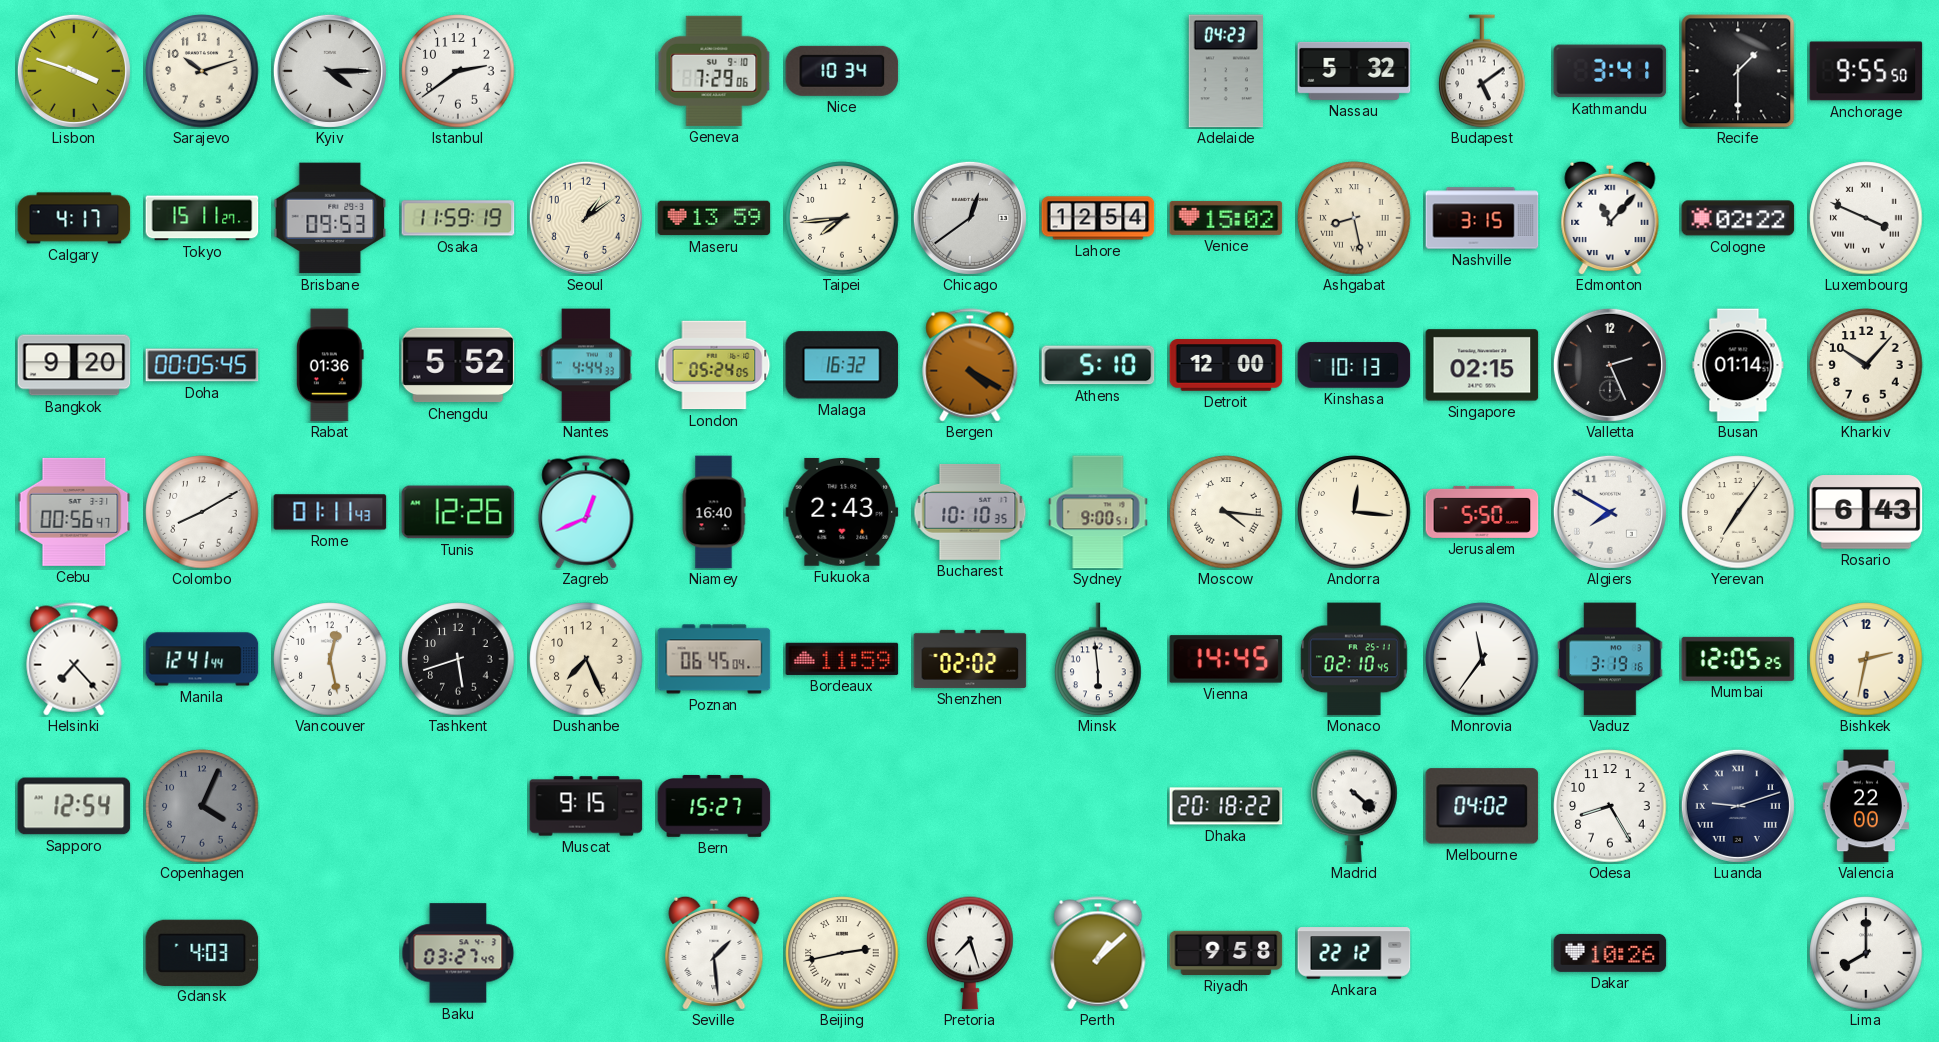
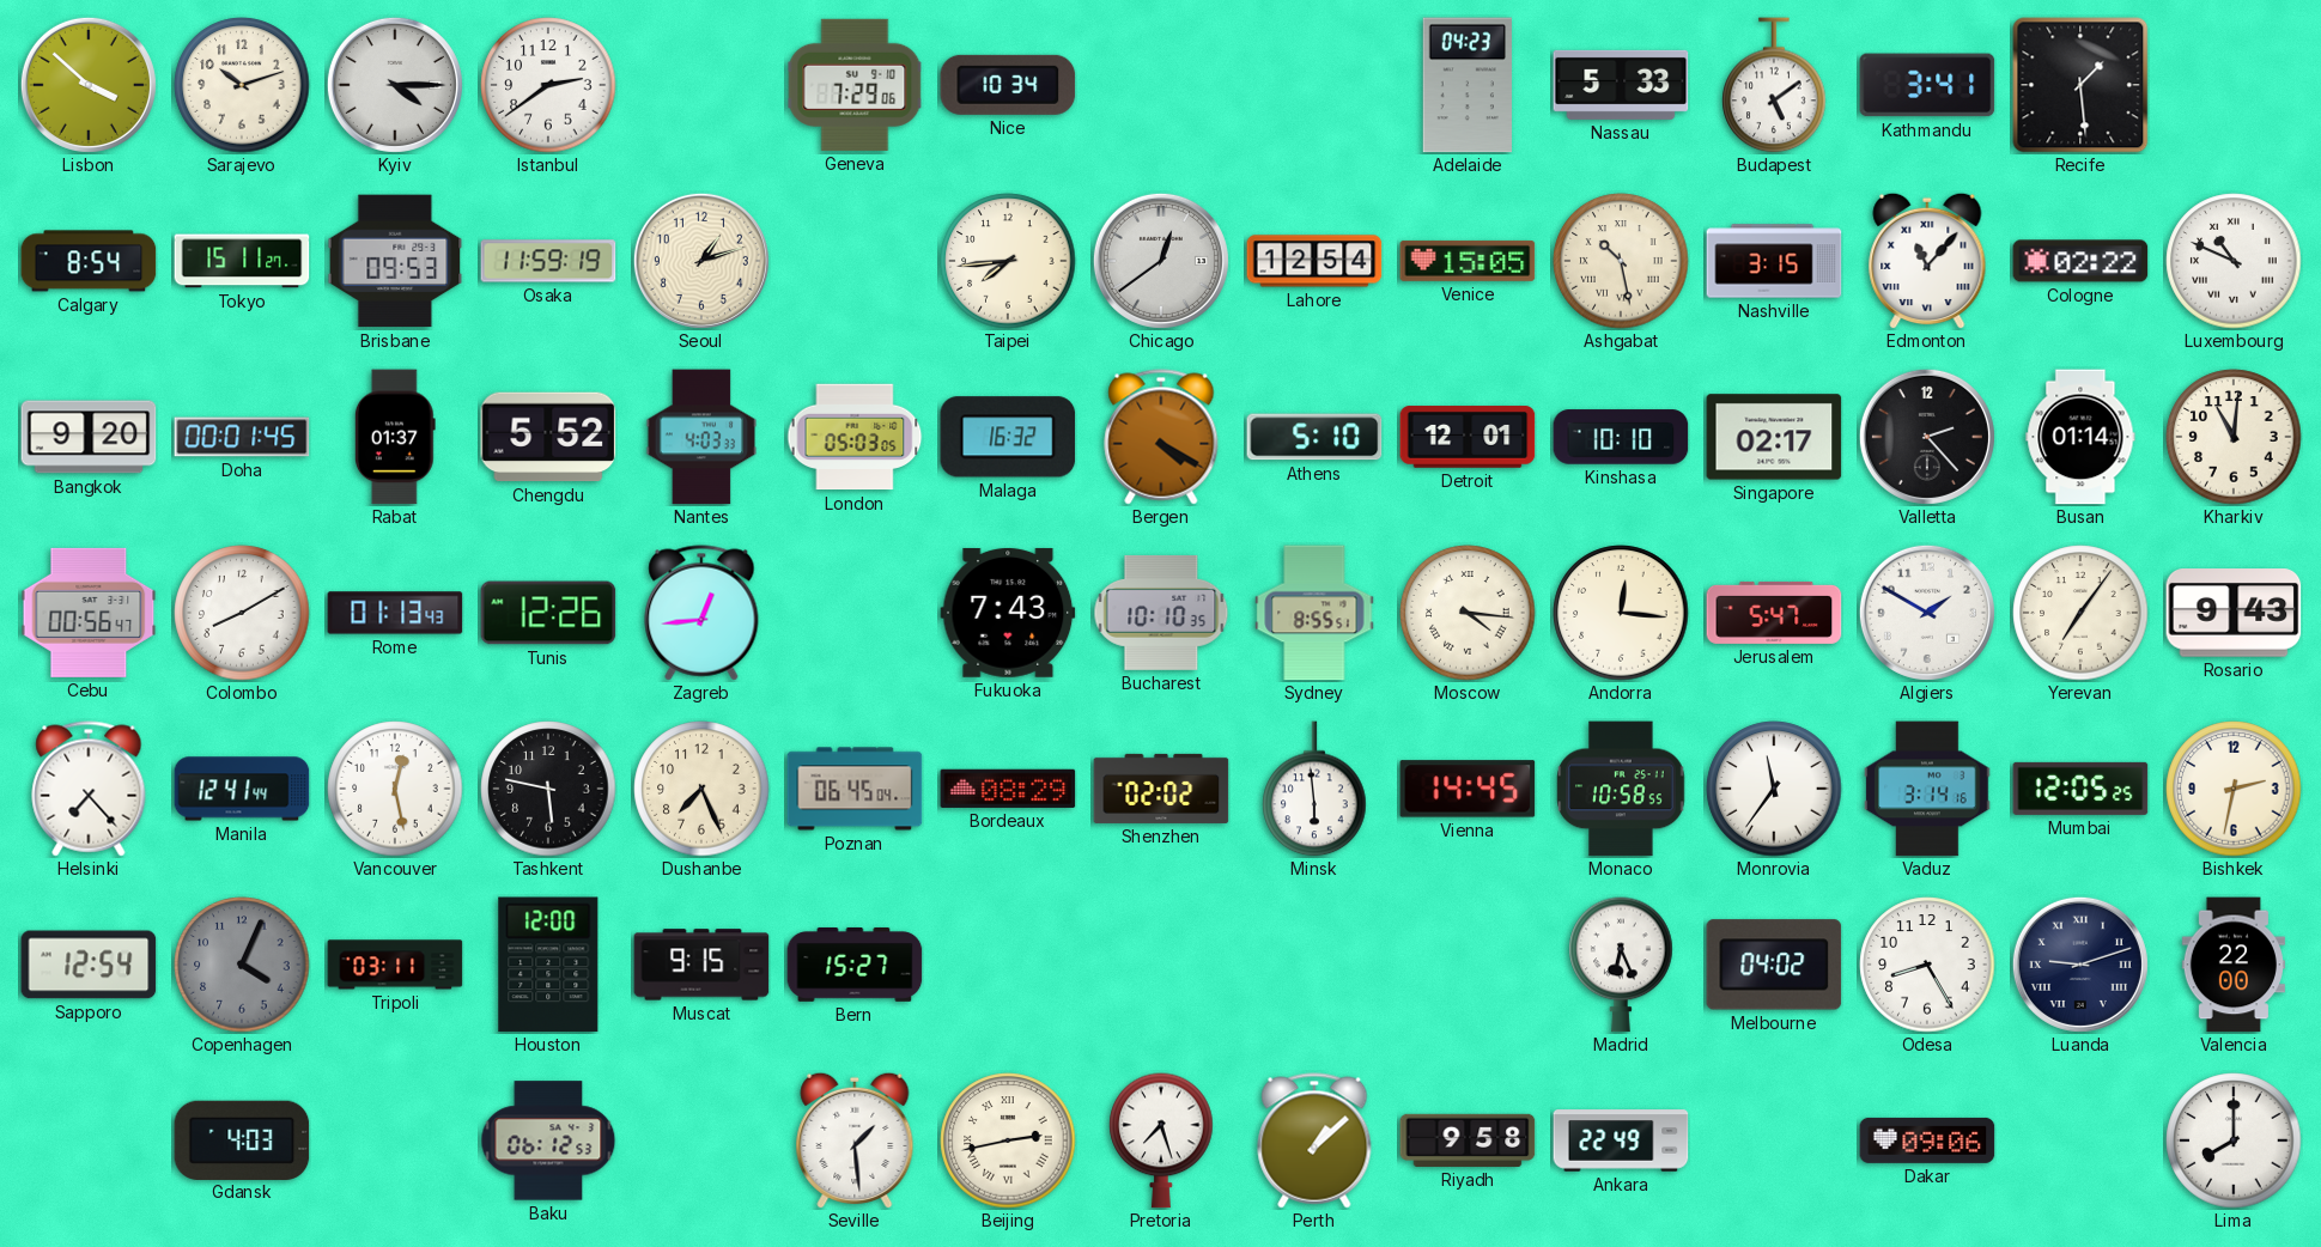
Lisbon: 3:48 -> 3:52
Nassau: 5:32 -> 5:33
Recife: 1:30 -> 1:29
Anchorage: 9:55 -> none
Calgary: 4:17 -> 8:54
Seoul: 1:09 -> 1:12
Maseru: 13:59 -> none
Venice: 15:02 -> 15:05
Ashgabat: 8:28 -> 10:28
Luxembourg: 3:49 -> 10:49
Doha: 00:05 -> 00:01
Rabat: 01:36 -> 01:37
Nantes: 4:44 -> 4:03
London: 05:24 -> 05:03
Detroit: 12:00 -> 12:01
Kinshasa: 10:13 -> 10:10
Singapore: 02:15 -> 02:17
Valletta: 2:26 -> 2:23
Kharkiv: 10:07 -> 11:01
Rome: 01:11 -> 01:13
Zagreb: 12:41 -> 12:44
Niamey: 16:40 -> none
Fukuoka: 2:43 -> 7:43
Sydney: 9:00 -> 8:55
Jerusalem: 5:50 -> 5:47
Algiers: 7:50 -> 1:50
Rosario: 6:43 -> 9:43
Tashkent: 5:42 -> 5:47
Bordeaux: 11:59 -> 08:29
Monaco: 02:10 -> 10:58
Vaduz: 3:19 -> 3:14
Tripoli: none -> 03:11
Houston: none -> 12:00
Dhaka: 20:18 -> none
Madrid: 4:22 -> 6:26
Baku: 03:27 -> 06:12
Ankara: 22:12 -> 22:49
Dakar: 10:26 -> 09:06
